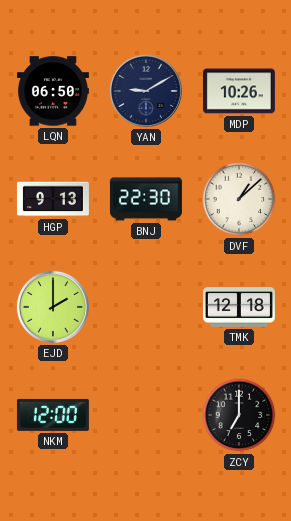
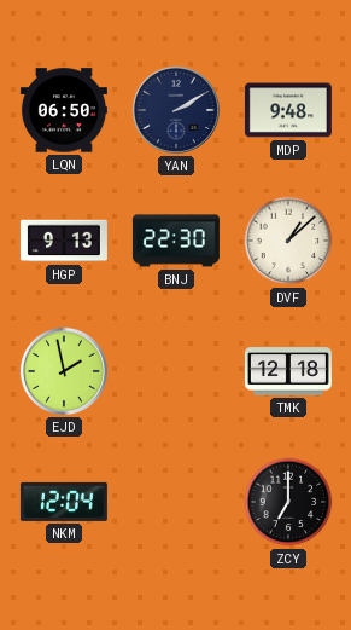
YAN: 9:10 -> 2:10
MDP: 10:26 -> 9:48
EJD: 2:00 -> 1:58
NKM: 12:00 -> 12:04
